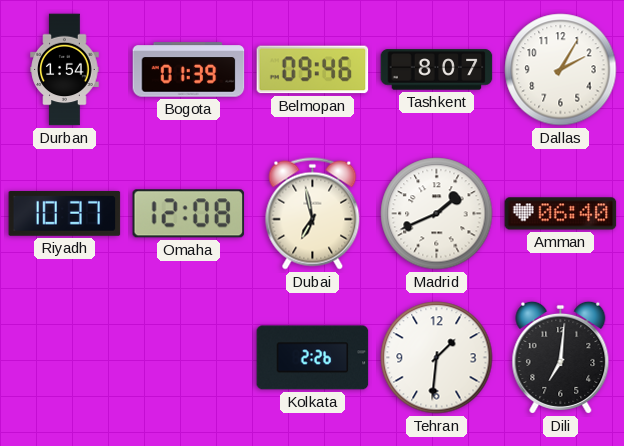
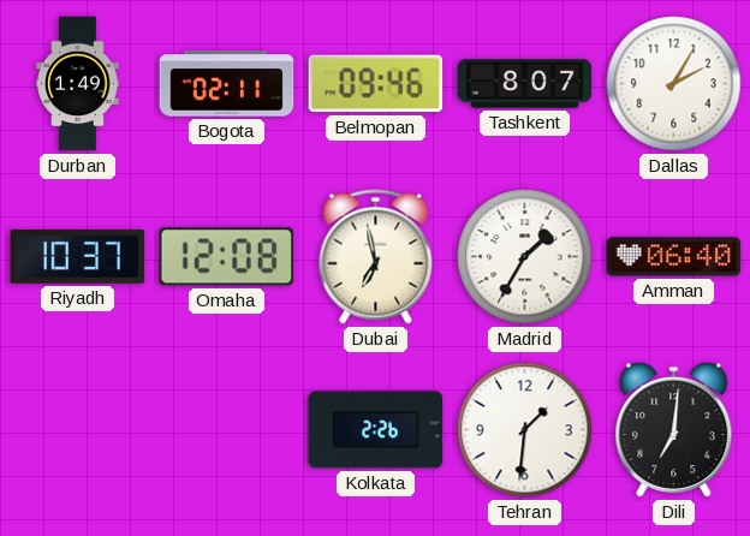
Durban: 1:54 -> 1:49
Bogota: 01:39 -> 02:11
Madrid: 1:41 -> 1:35
